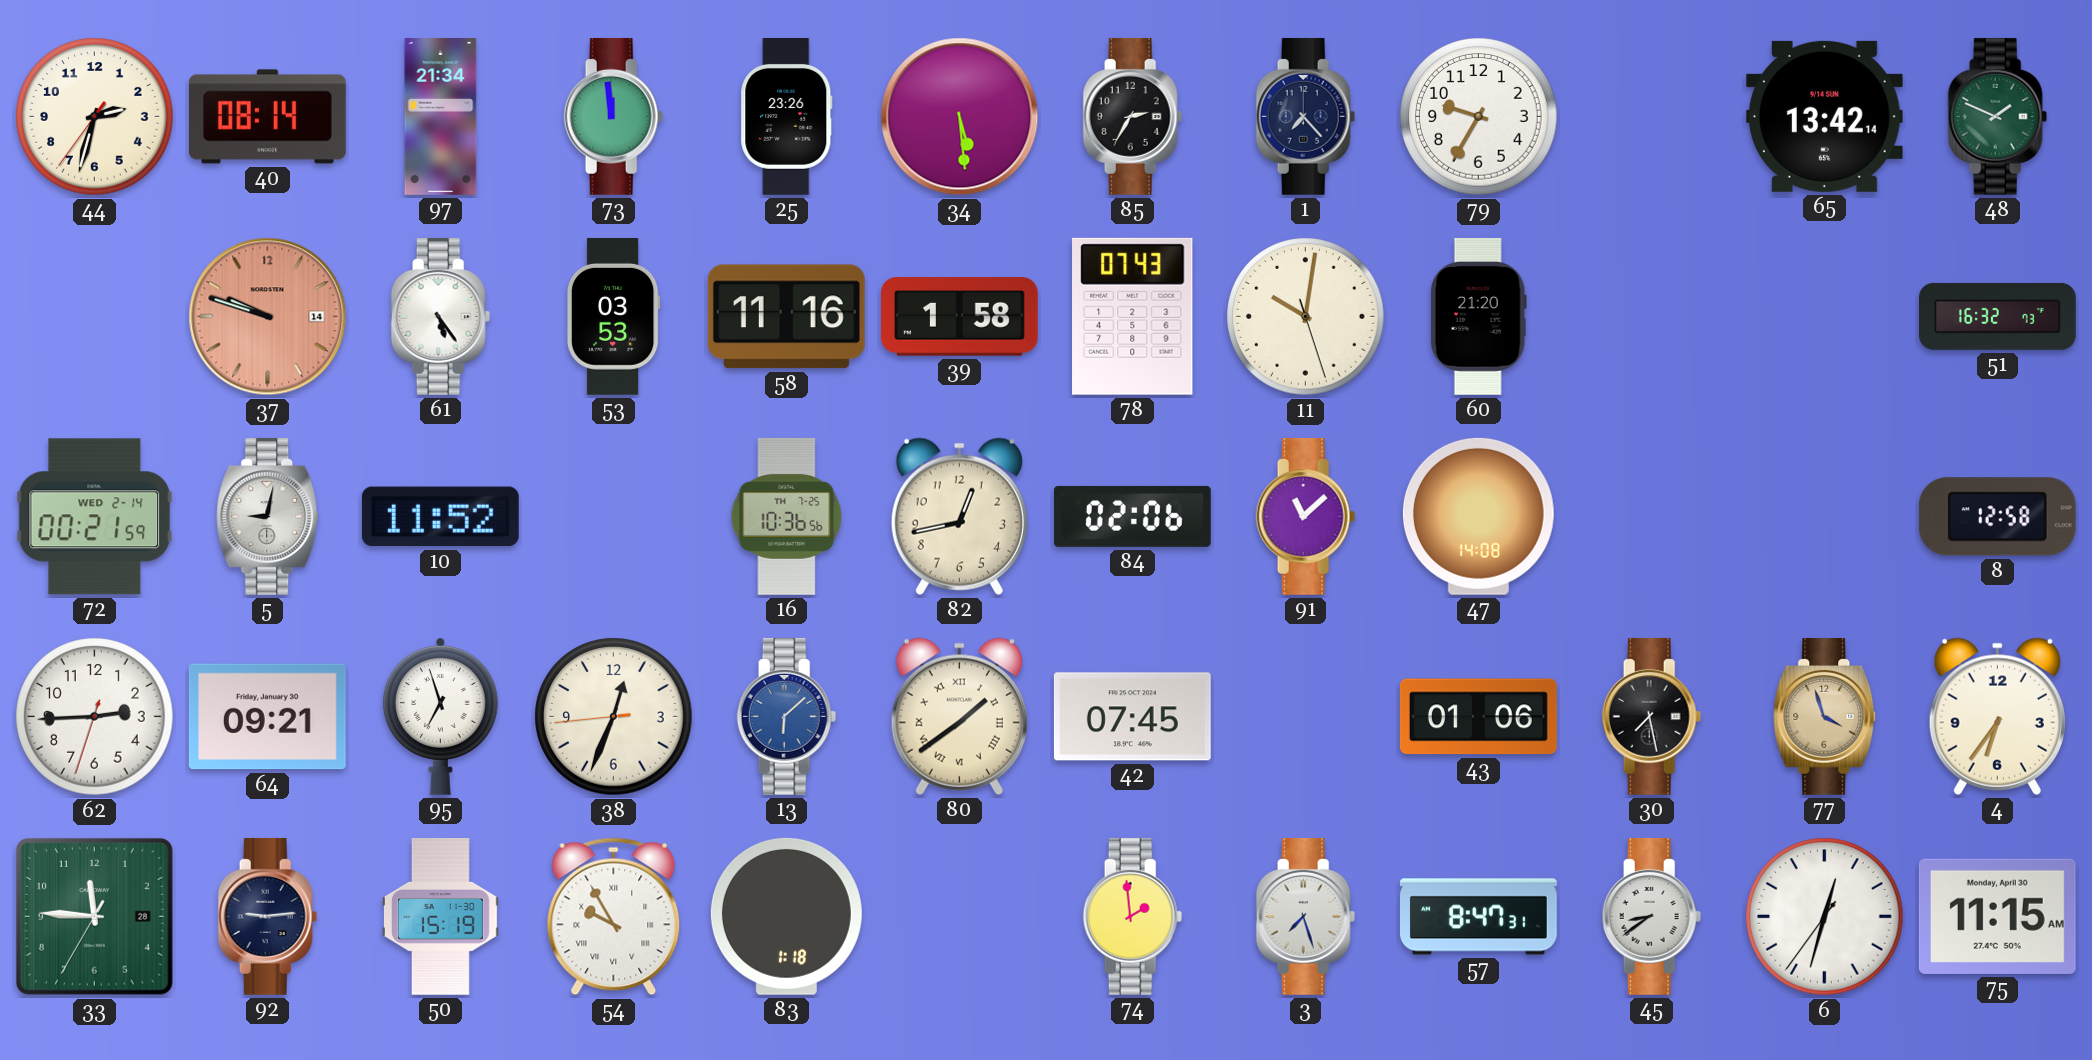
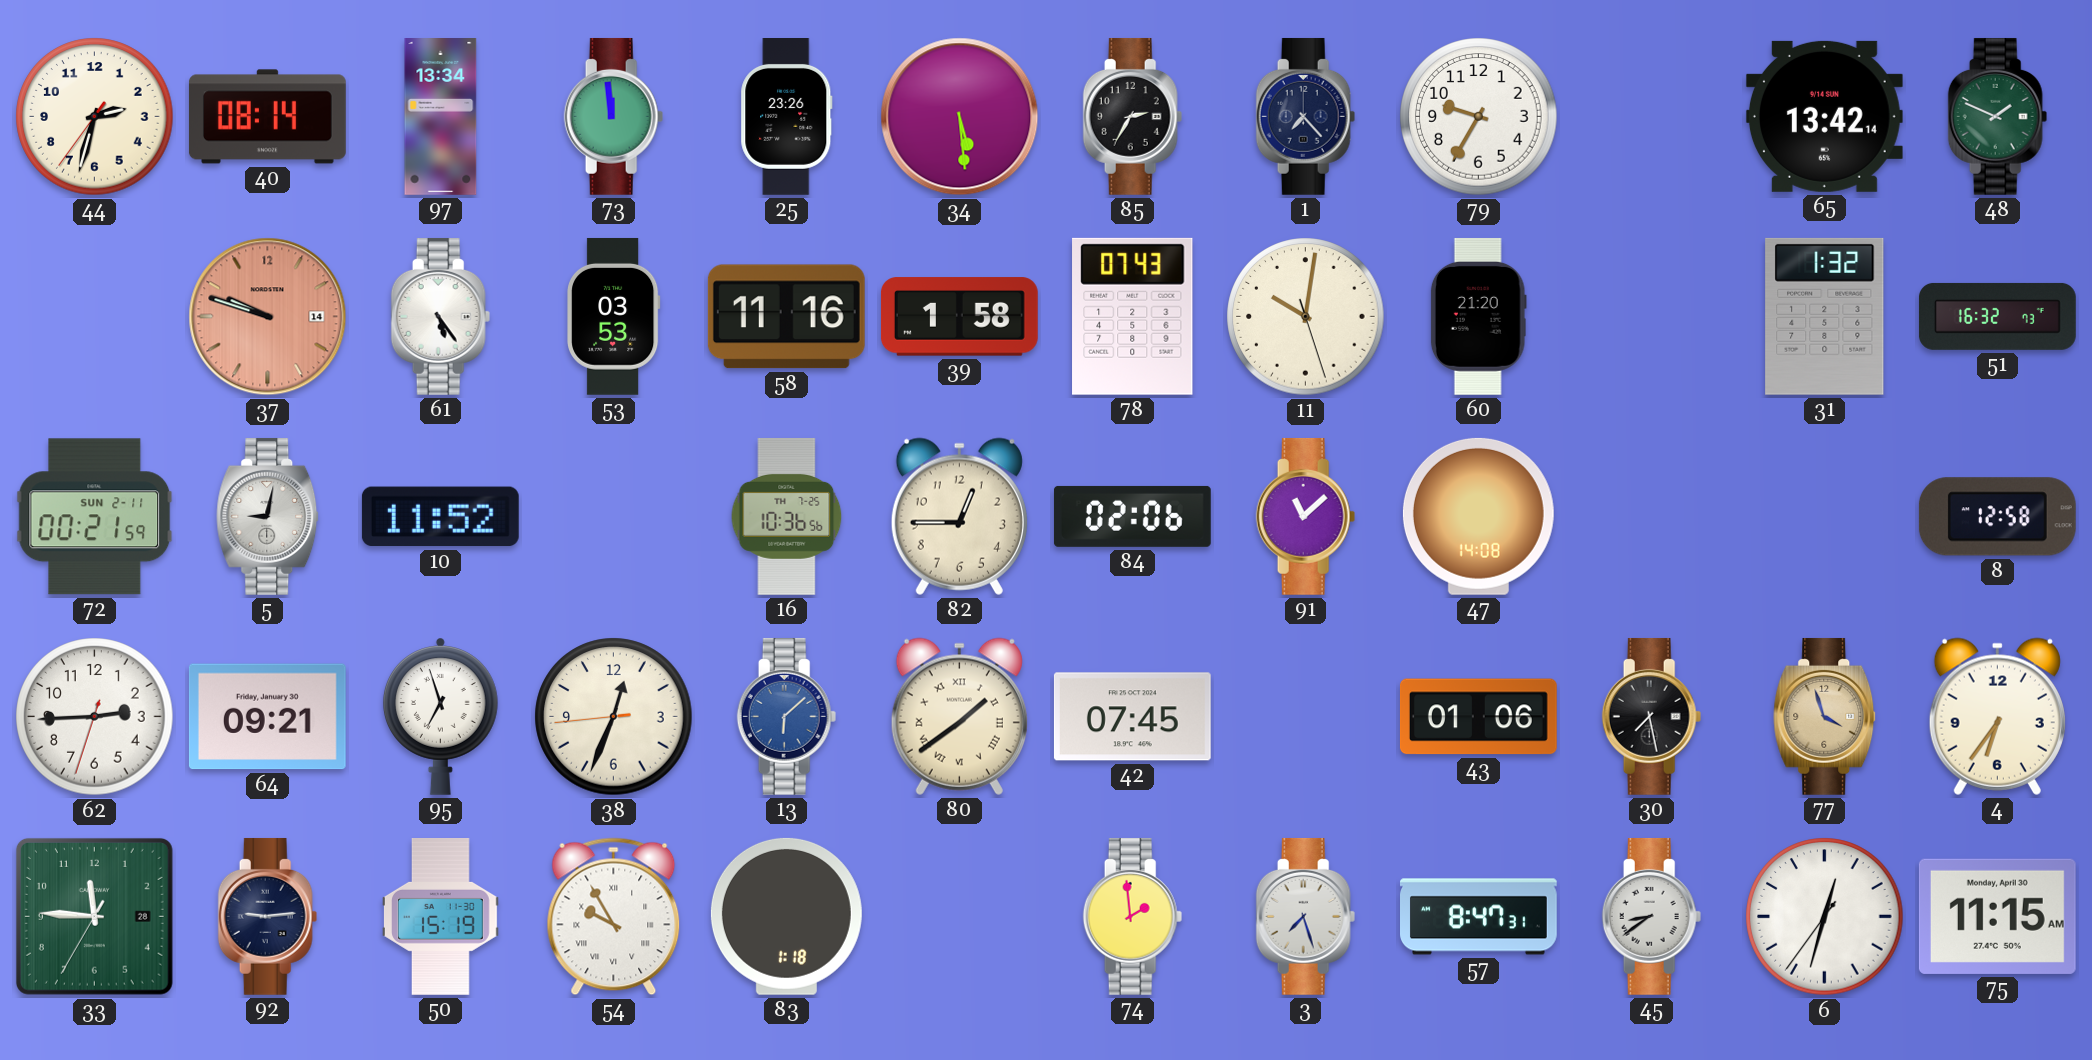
97: 21:34 -> 13:34
31: none -> 1:32
72 date: WED 2-14 -> SUN 2-11
82: 12:43 -> 12:45
